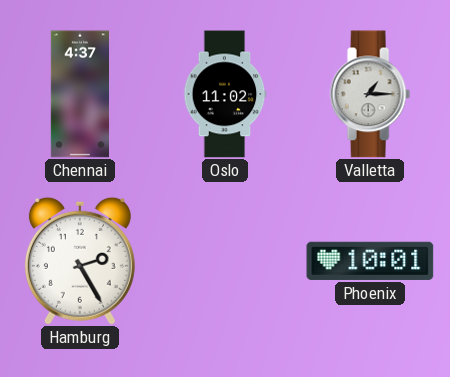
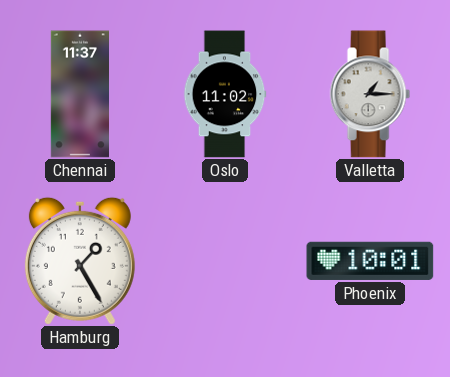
Chennai: 4:37 -> 11:37
Hamburg: 2:25 -> 1:25
